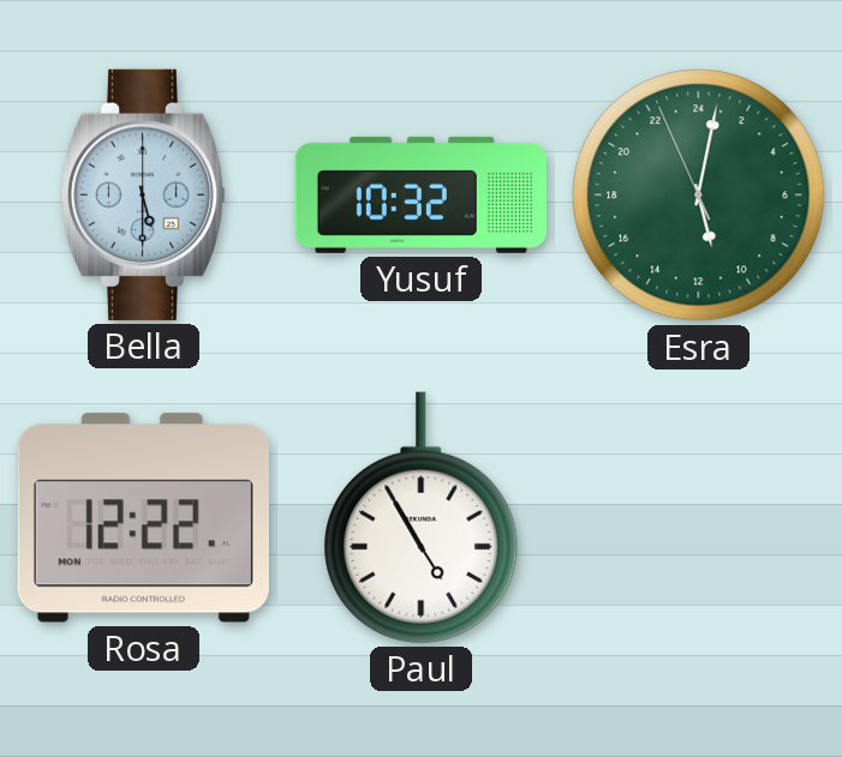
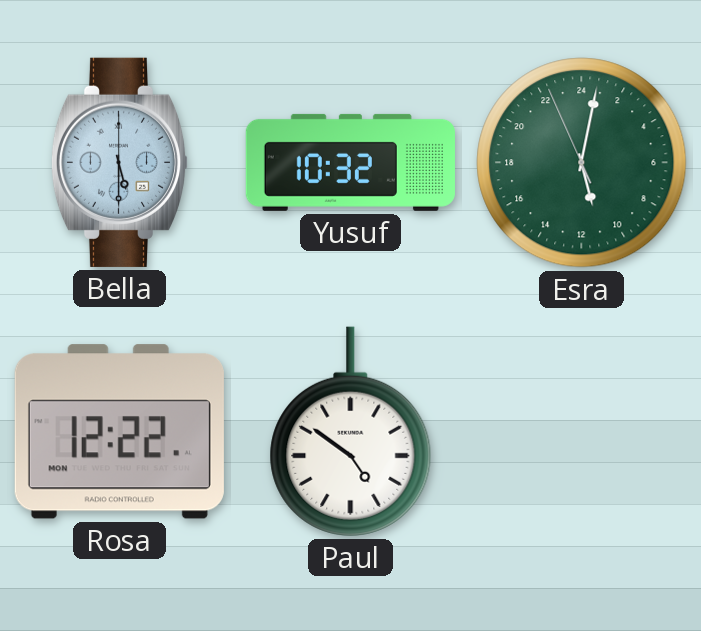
Paul: 4:55 -> 4:51
